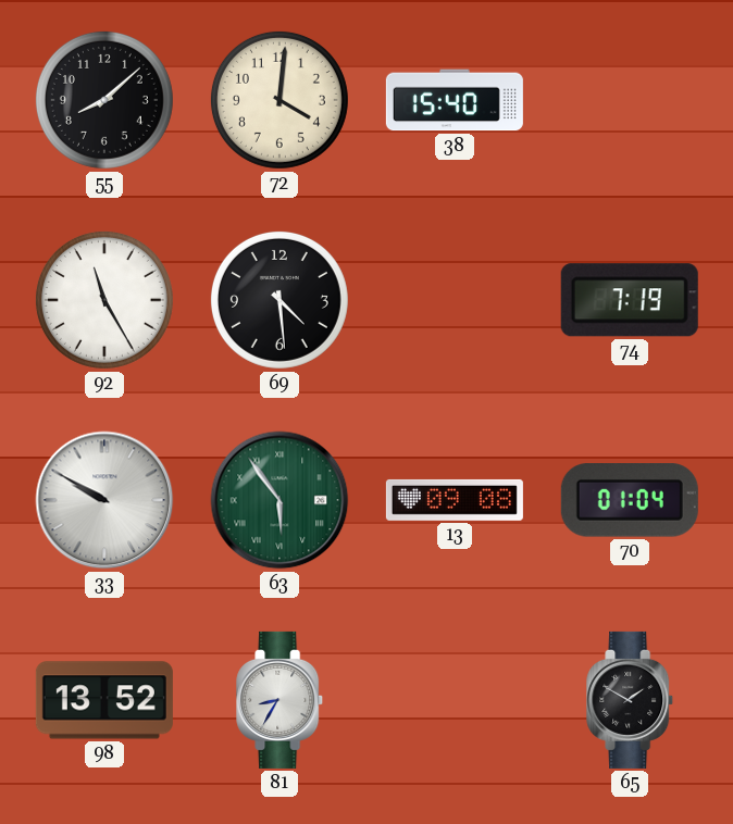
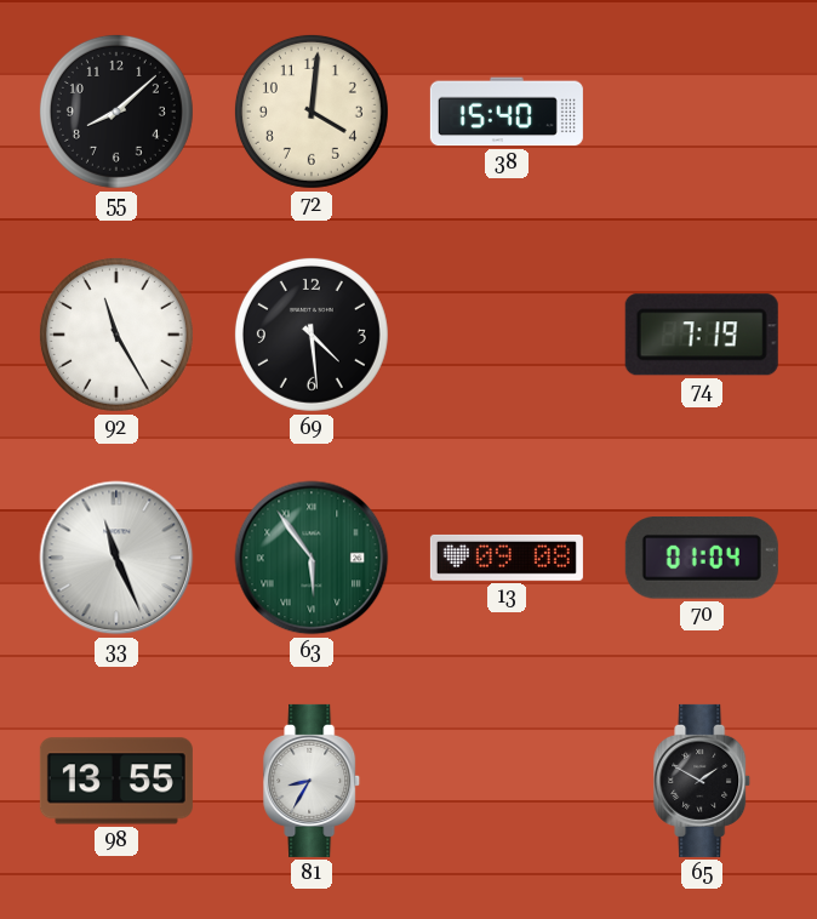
33: 9:50 -> 11:26
98: 13:52 -> 13:55
